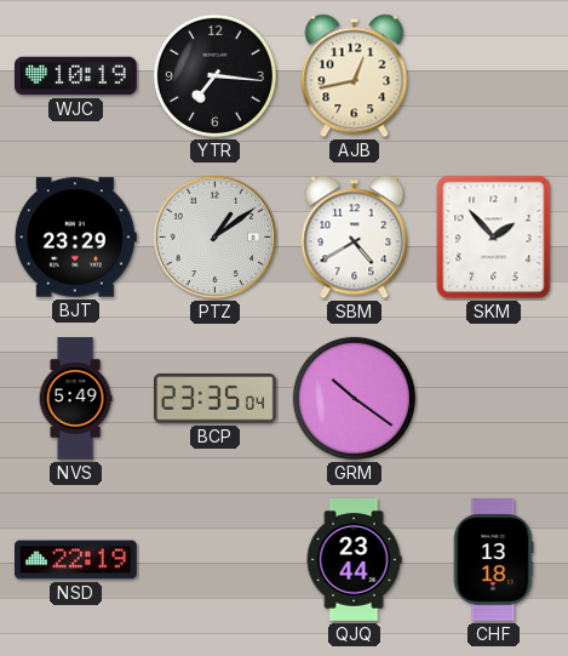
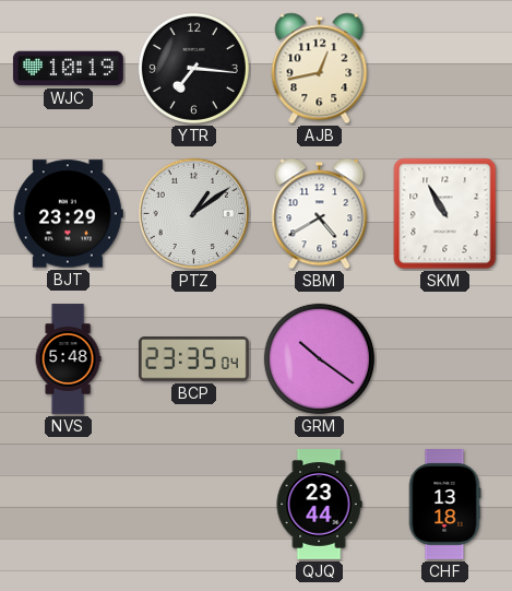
SKM: 1:53 -> 10:55
NVS: 5:49 -> 5:48
NSD: 22:19 -> none
